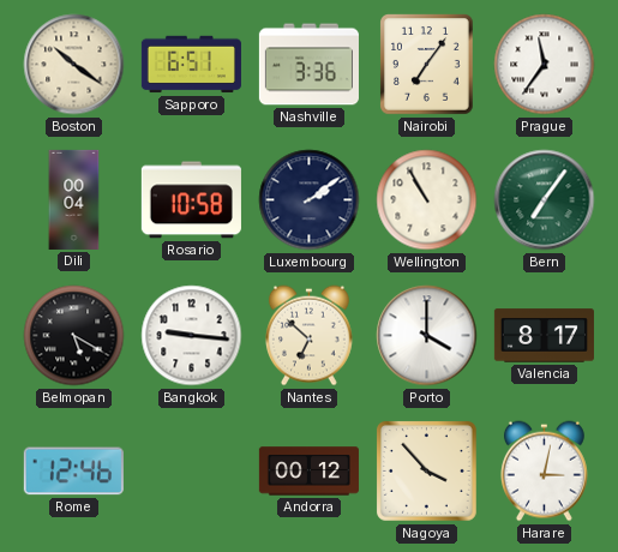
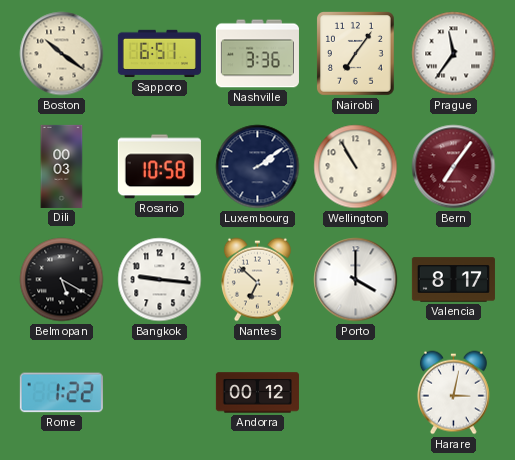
Dili: 00:04 -> 00:03
Bern dial: green -> burgundy
Rome: 12:46 -> 1:22
Nagoya: 3:53 -> none
